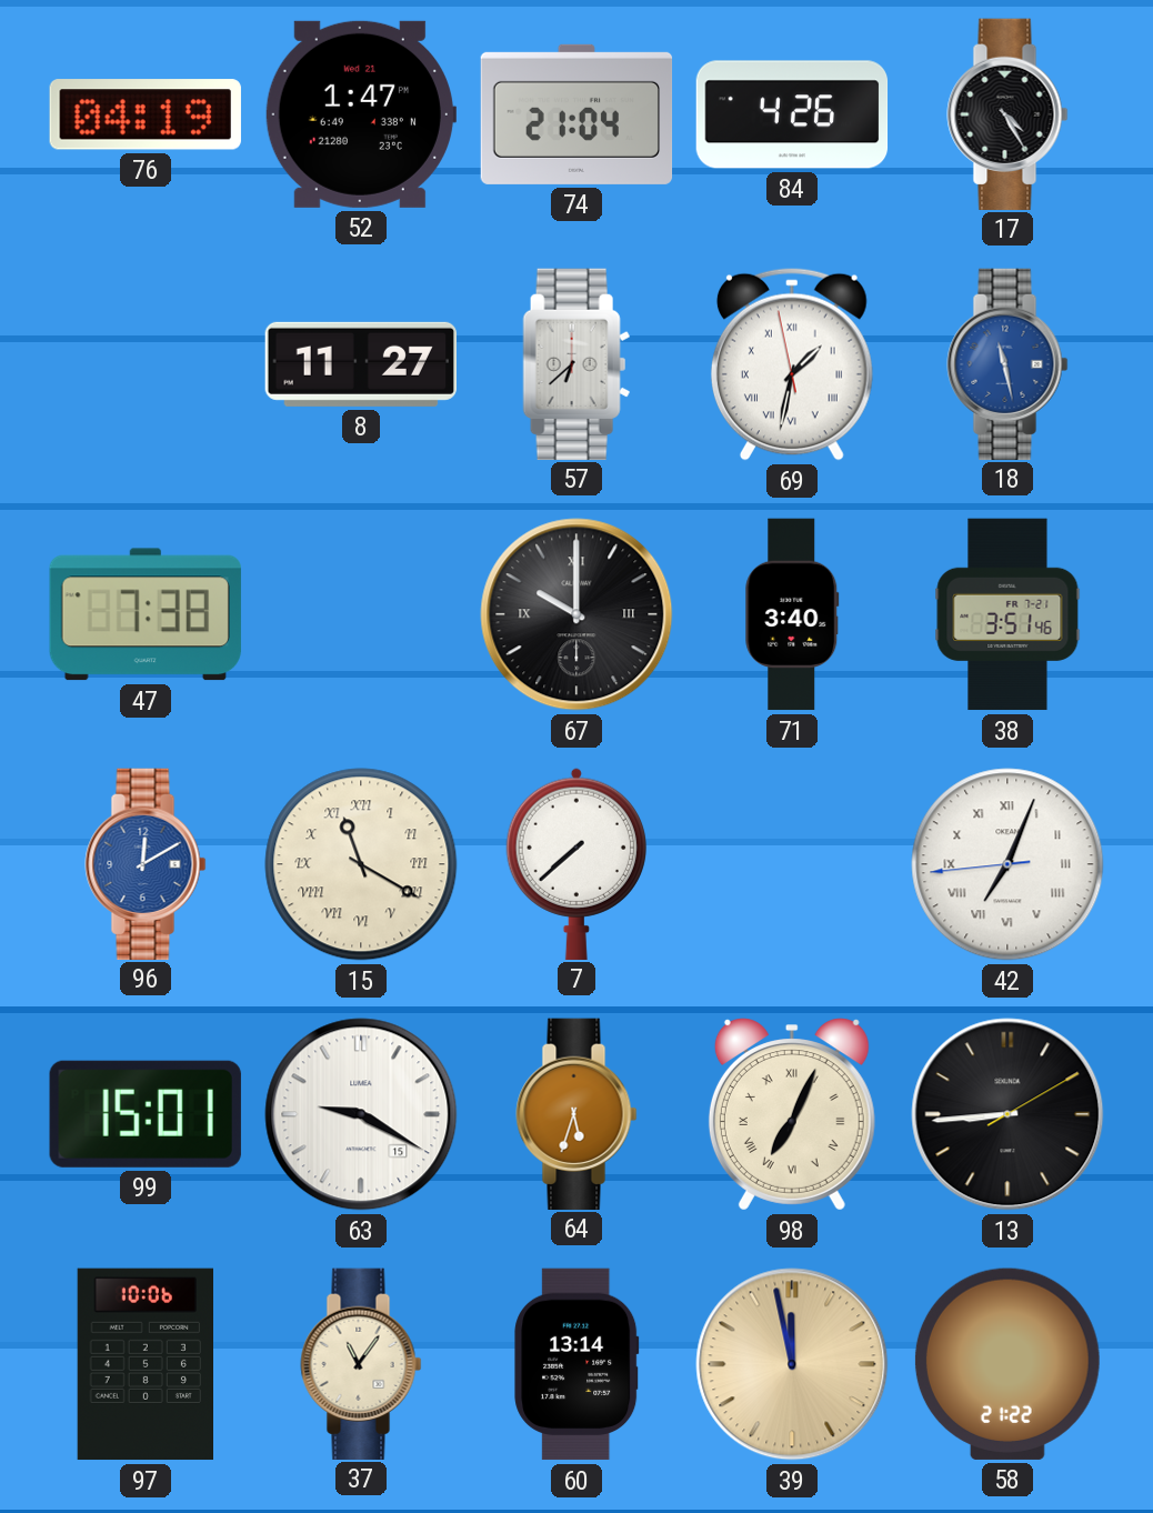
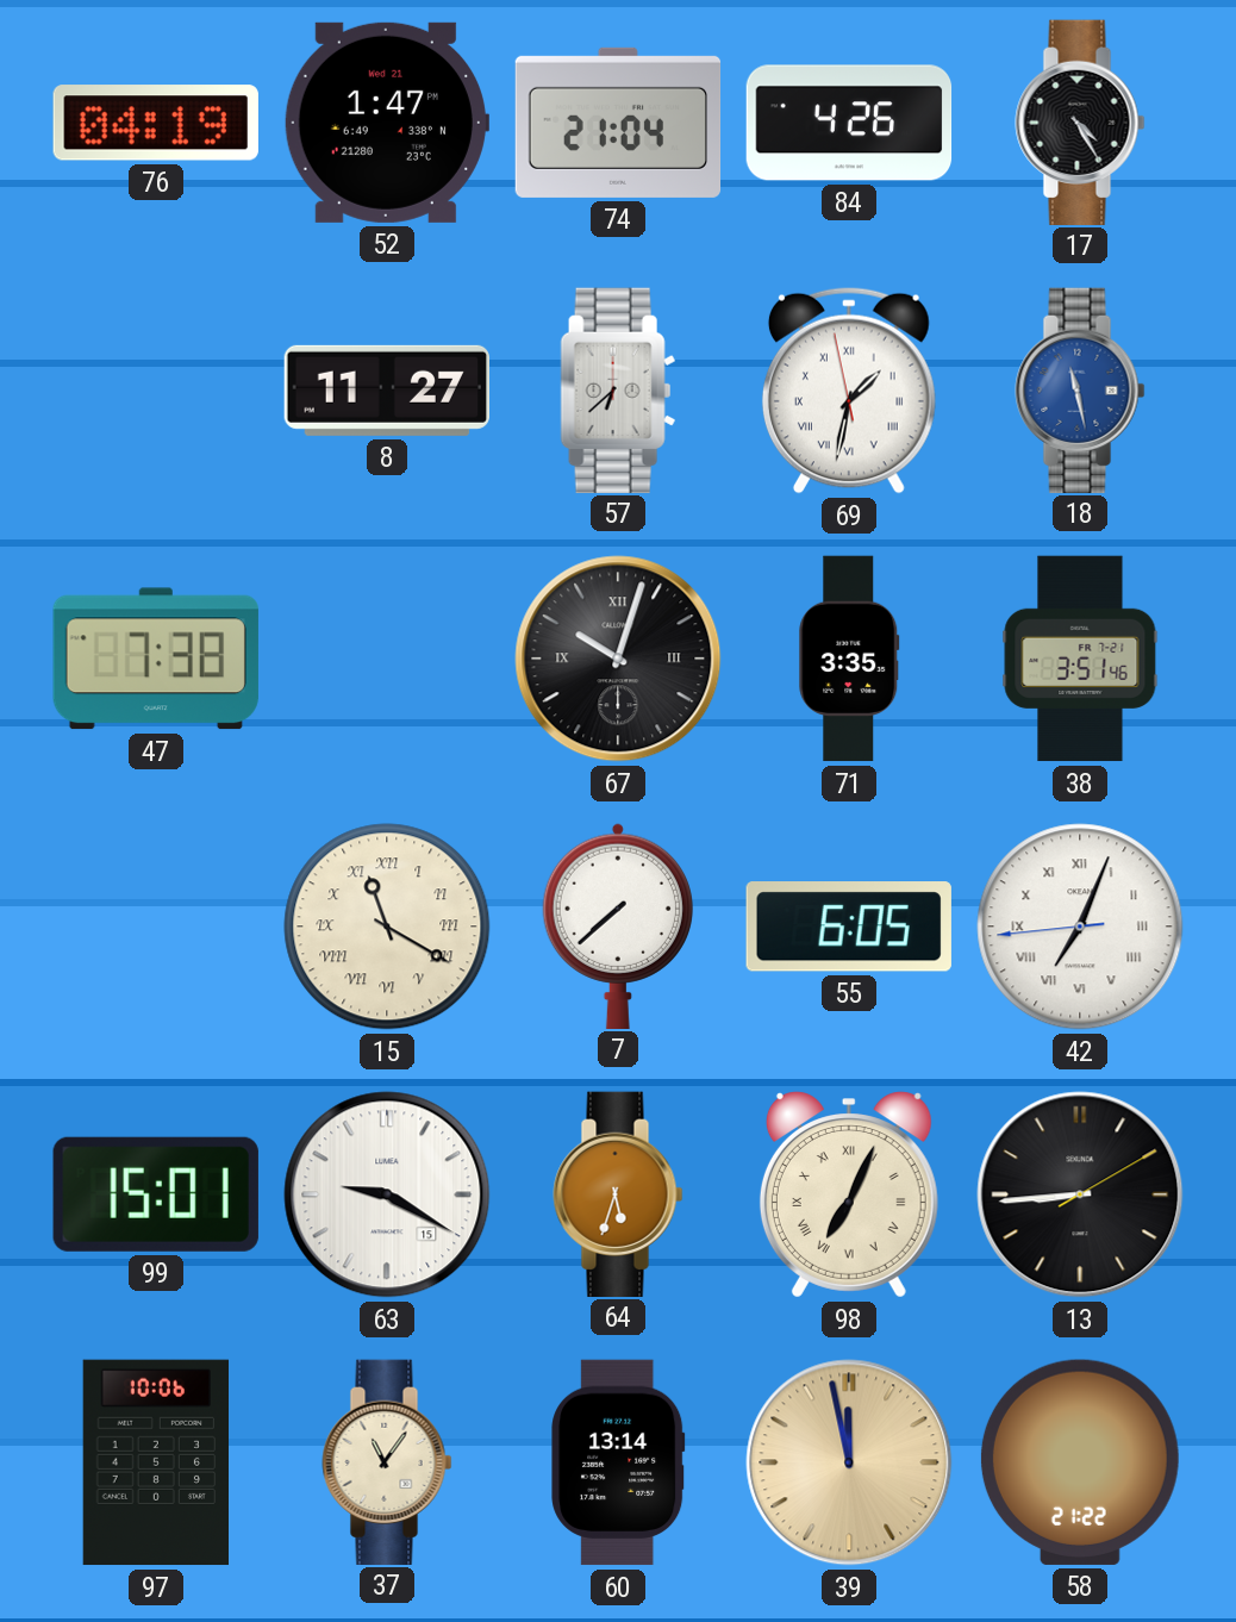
67: 10:00 -> 10:03
71: 3:40 -> 3:35
96: 12:10 -> none
55: none -> 6:05
